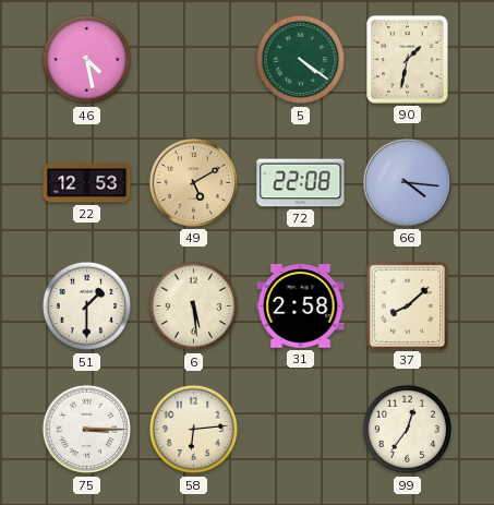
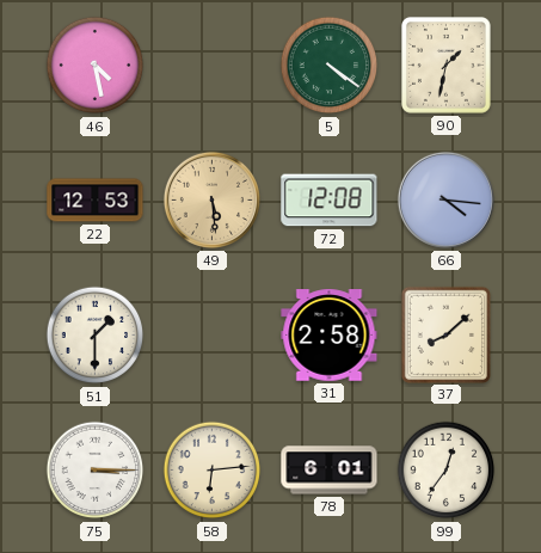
49: 5:10 -> 5:29
72: 22:08 -> 12:08
6: 5:29 -> none
78: none -> 6:01
